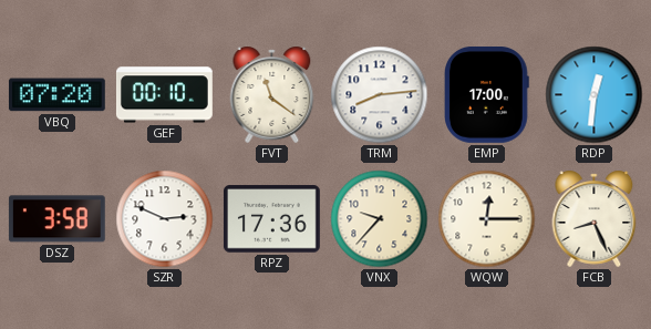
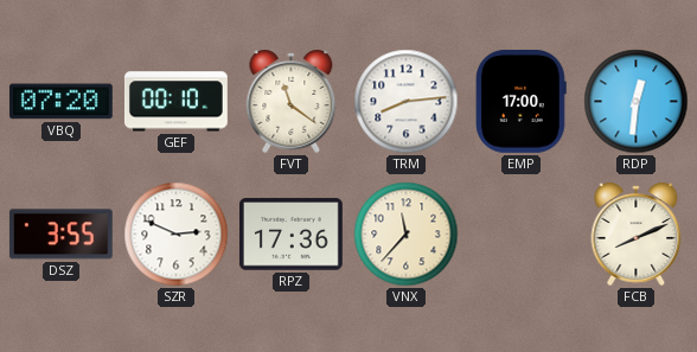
DSZ: 3:58 -> 3:55
VNX: 9:37 -> 11:37
WQW: 12:15 -> none
FCB: 8:26 -> 8:11
